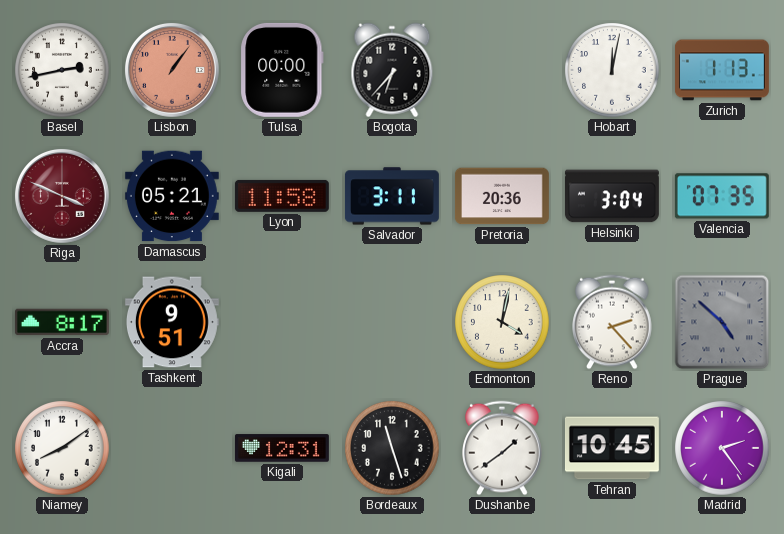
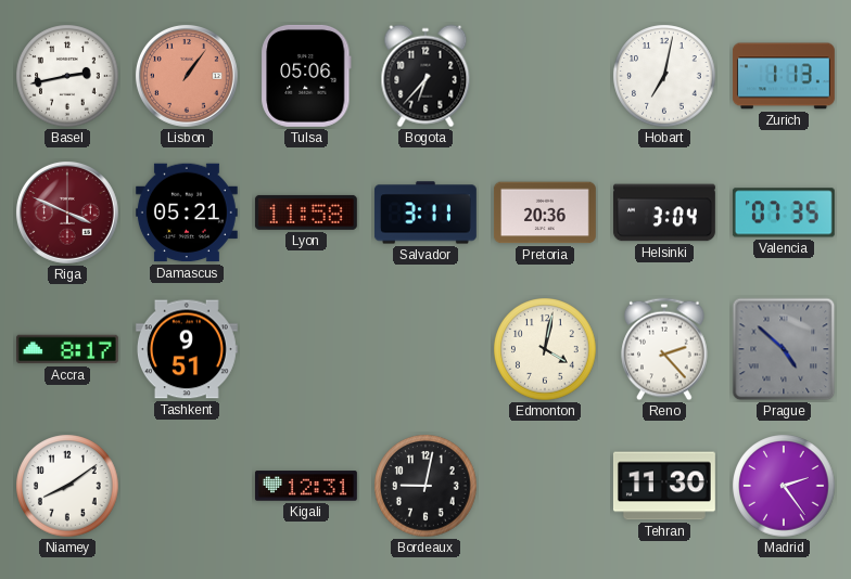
Tulsa: 00:00 -> 05:06
Hobart: 12:02 -> 7:02
Bordeaux: 11:27 -> 9:02
Dushanbe: 1:39 -> none
Tehran: 10:45 -> 11:30
